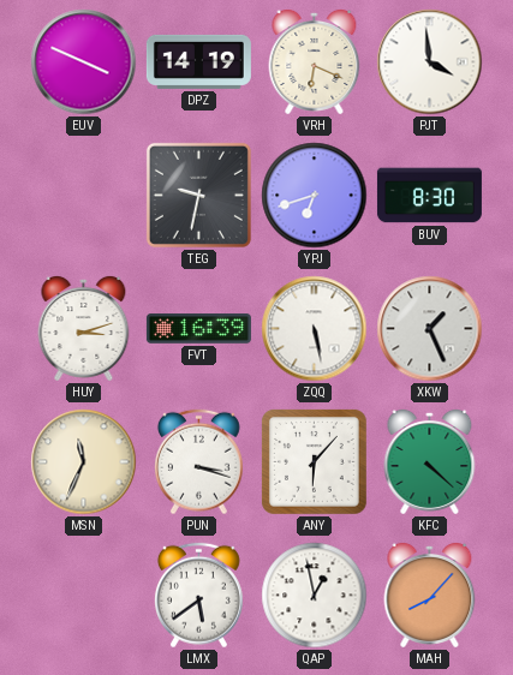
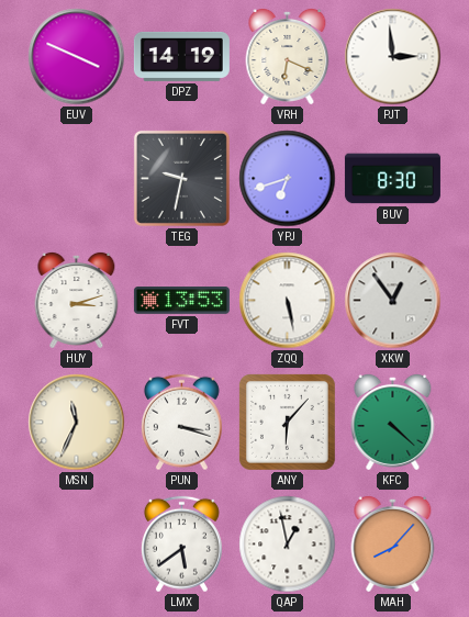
PJT: 3:59 -> 2:59
FVT: 16:39 -> 13:53
XKW: 1:26 -> 12:54
